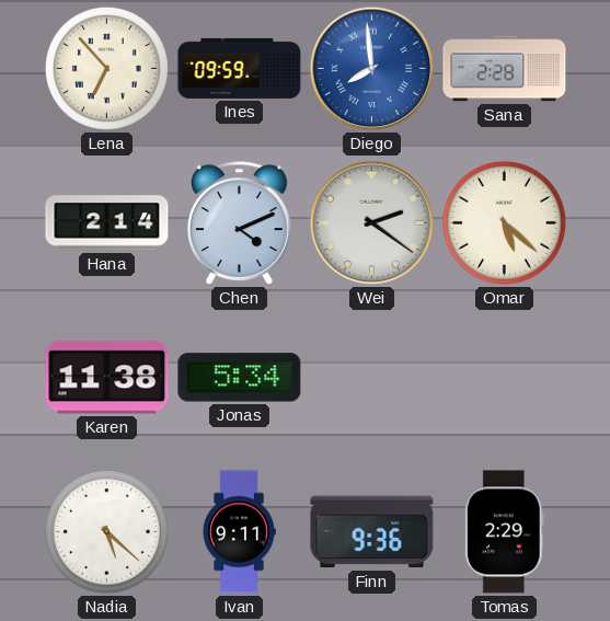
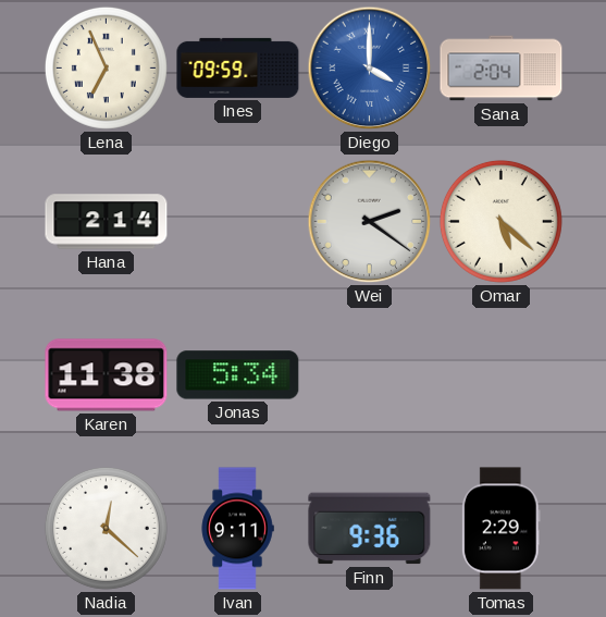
Lena: 6:53 -> 6:56
Diego: 7:59 -> 4:00
Sana: 2:28 -> 2:04
Chen: 4:11 -> none
Nadia: 5:22 -> 12:22
